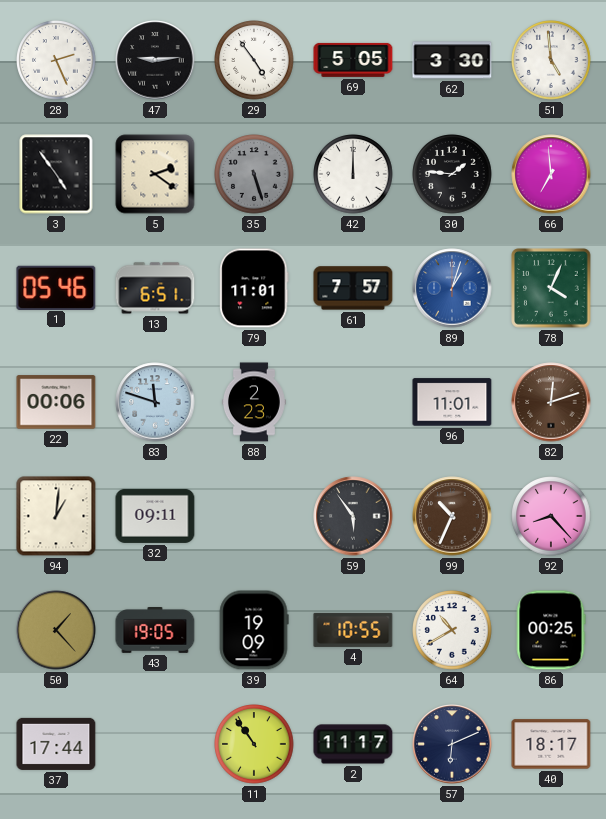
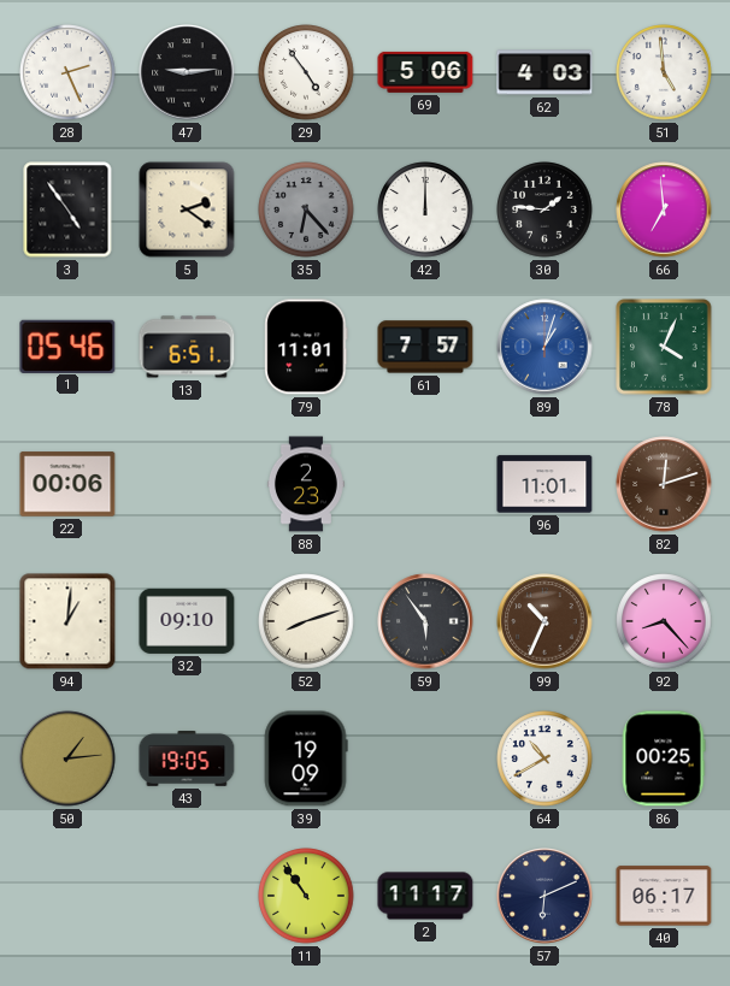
69: 5:05 -> 5:06
62: 3:30 -> 4:03
35: 5:27 -> 6:23
83: 11:48 -> none
32: 09:11 -> 09:10
52: none -> 8:12
50: 1:23 -> 1:14
4: 10:55 -> none
37: 17:44 -> none
40: 18:17 -> 06:17
